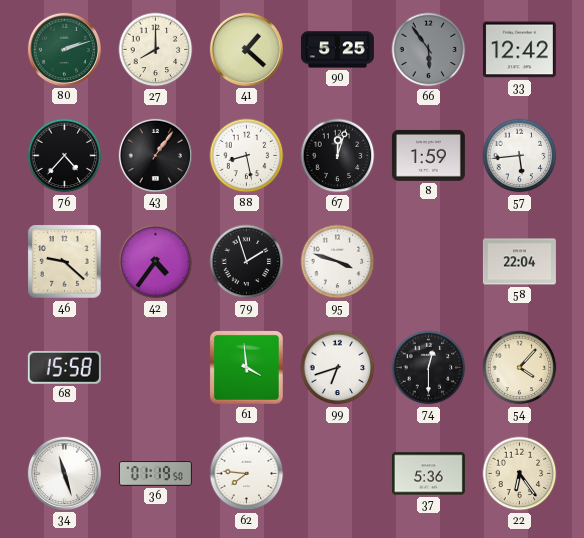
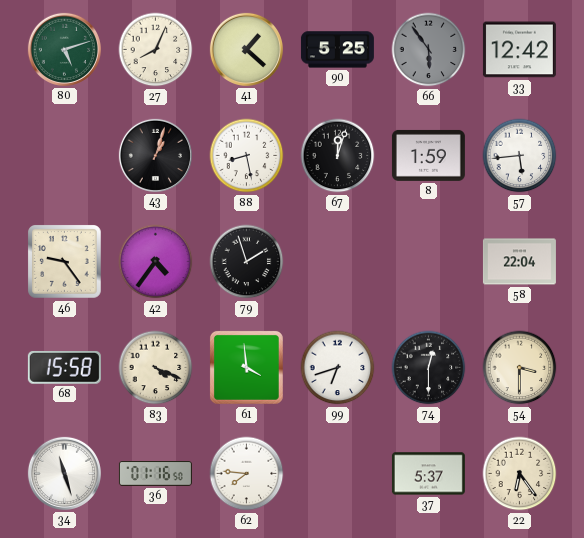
80: 2:12 -> 5:12
27: 8:00 -> 8:04
76: 4:37 -> none
43: 1:06 -> 1:03
46: 9:22 -> 9:24
95: 3:48 -> none
83: none -> 4:19
54: 4:07 -> 3:30
36: 01:19 -> 01:16
37: 5:36 -> 5:37
